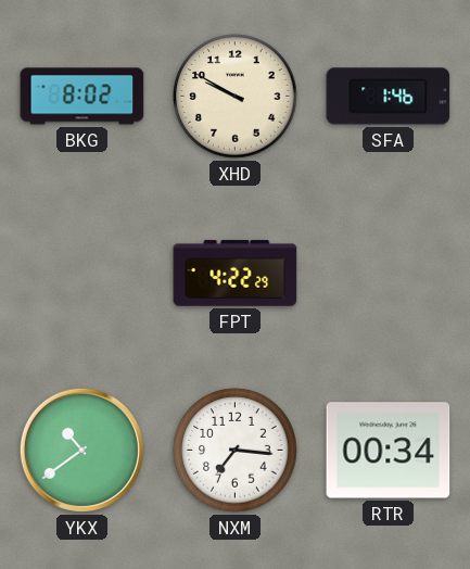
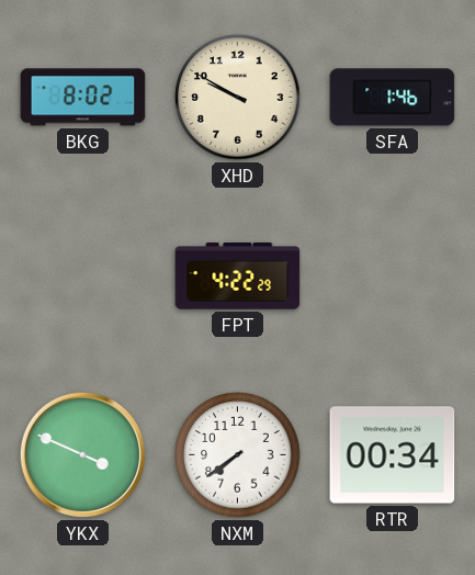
YKX: 10:39 -> 3:49
NXM: 7:16 -> 7:39
